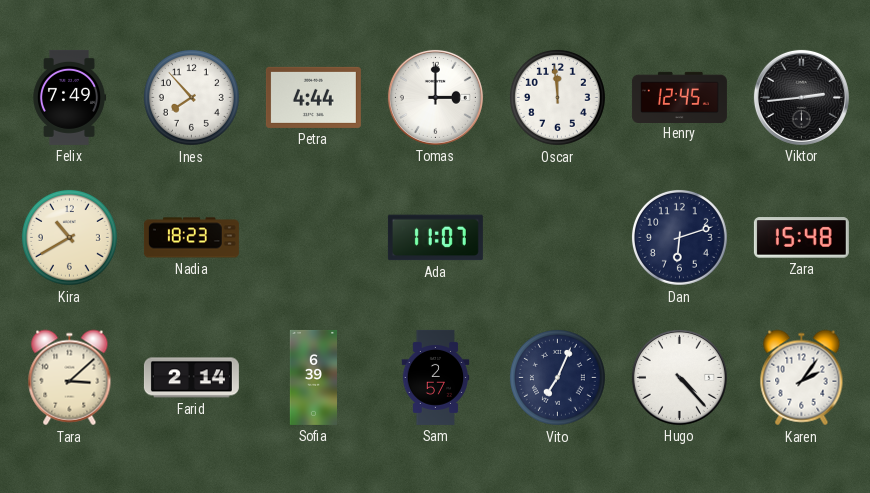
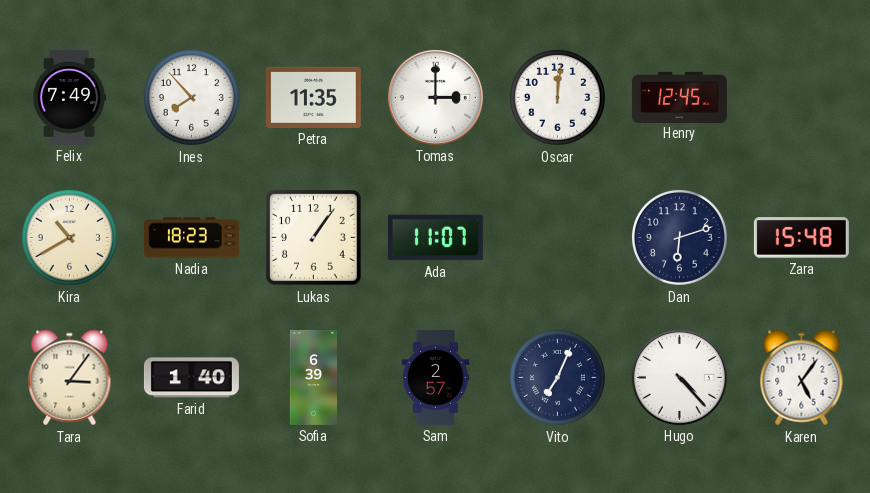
Petra: 4:44 -> 11:35
Oscar: 11:59 -> 12:01
Viktor: 2:44 -> none
Lukas: none -> 1:06
Tara: 3:08 -> 3:06
Farid: 2:14 -> 1:40
Karen: 2:06 -> 5:06
